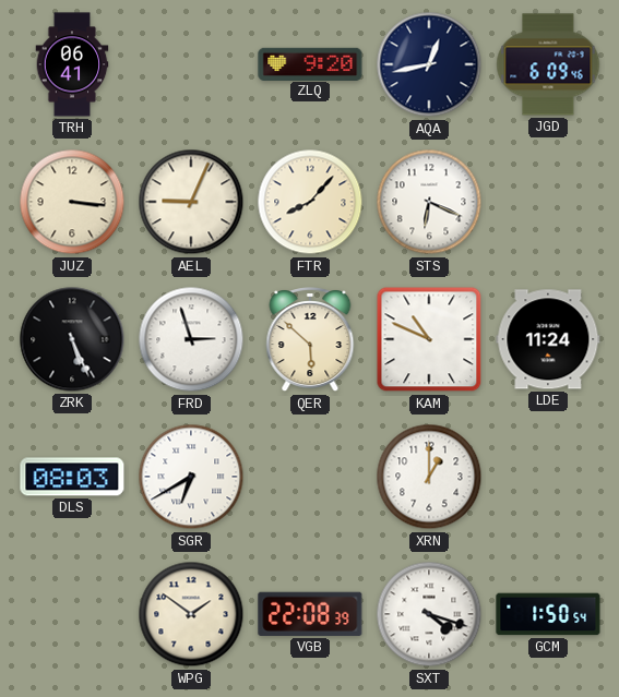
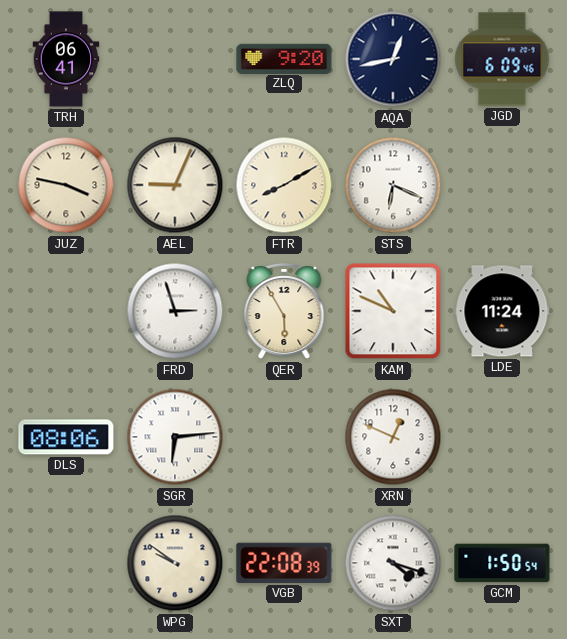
JUZ: 3:16 -> 3:47
FTR: 8:07 -> 8:10
ZRK: 5:26 -> none
QER: 5:52 -> 5:55
DLS: 08:03 -> 08:06
SGR: 6:40 -> 6:14
XRN: 1:00 -> 12:49
WPG: 1:51 -> 9:51
